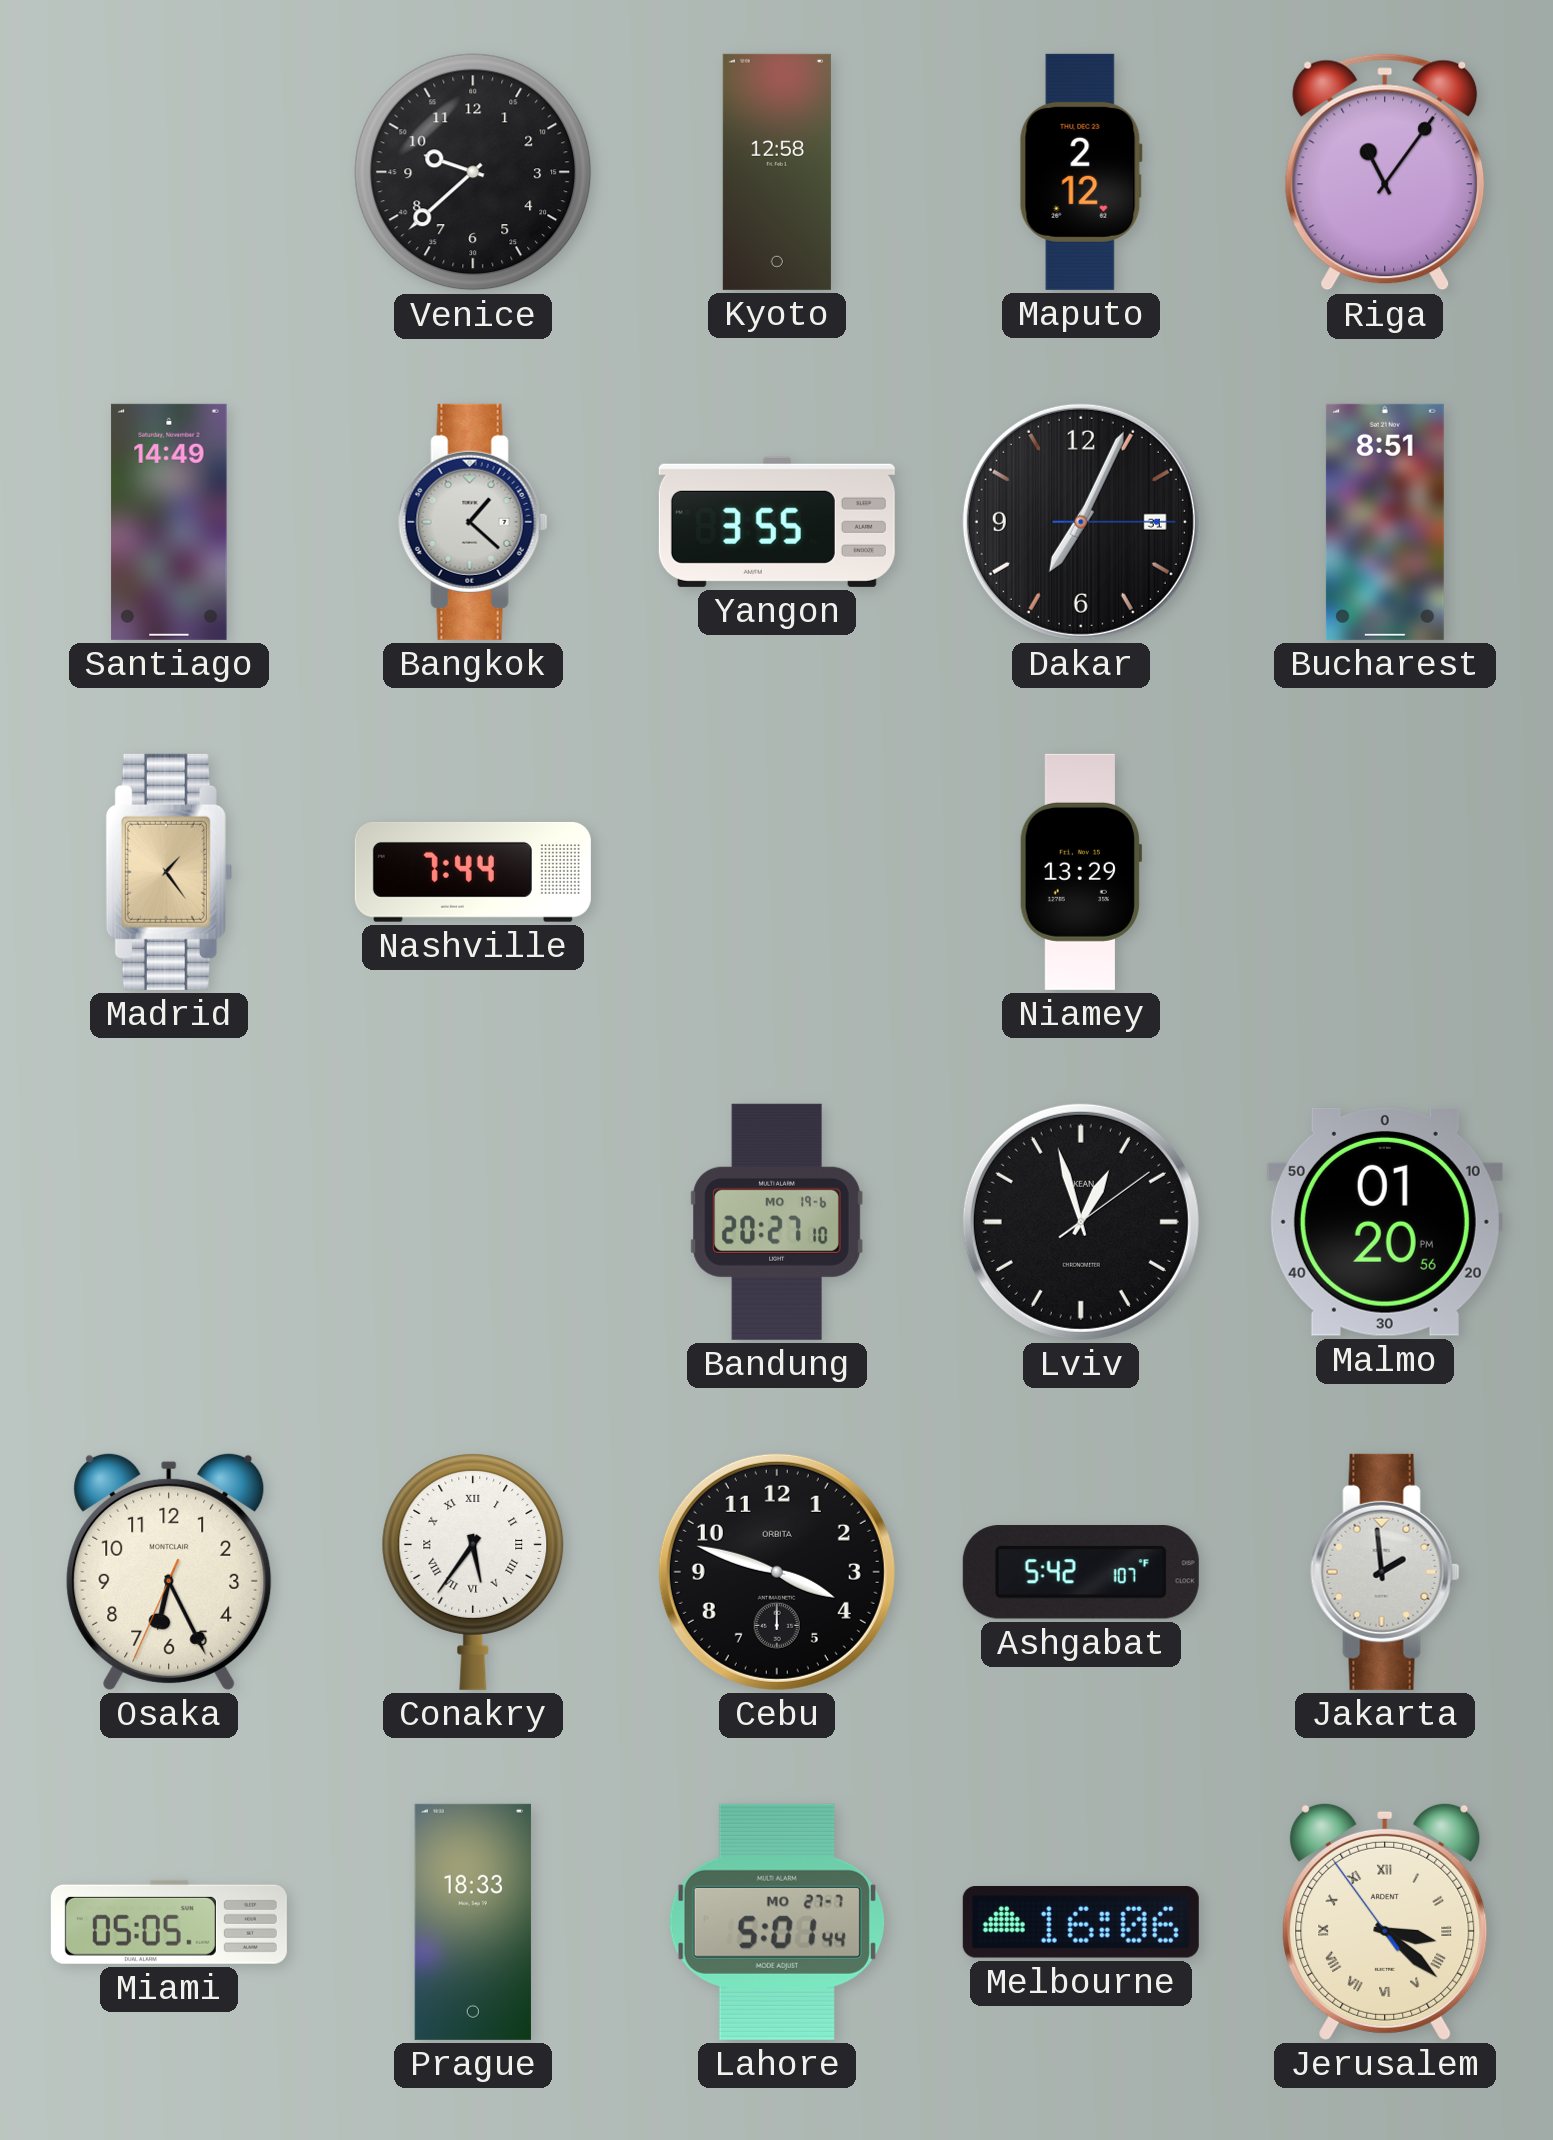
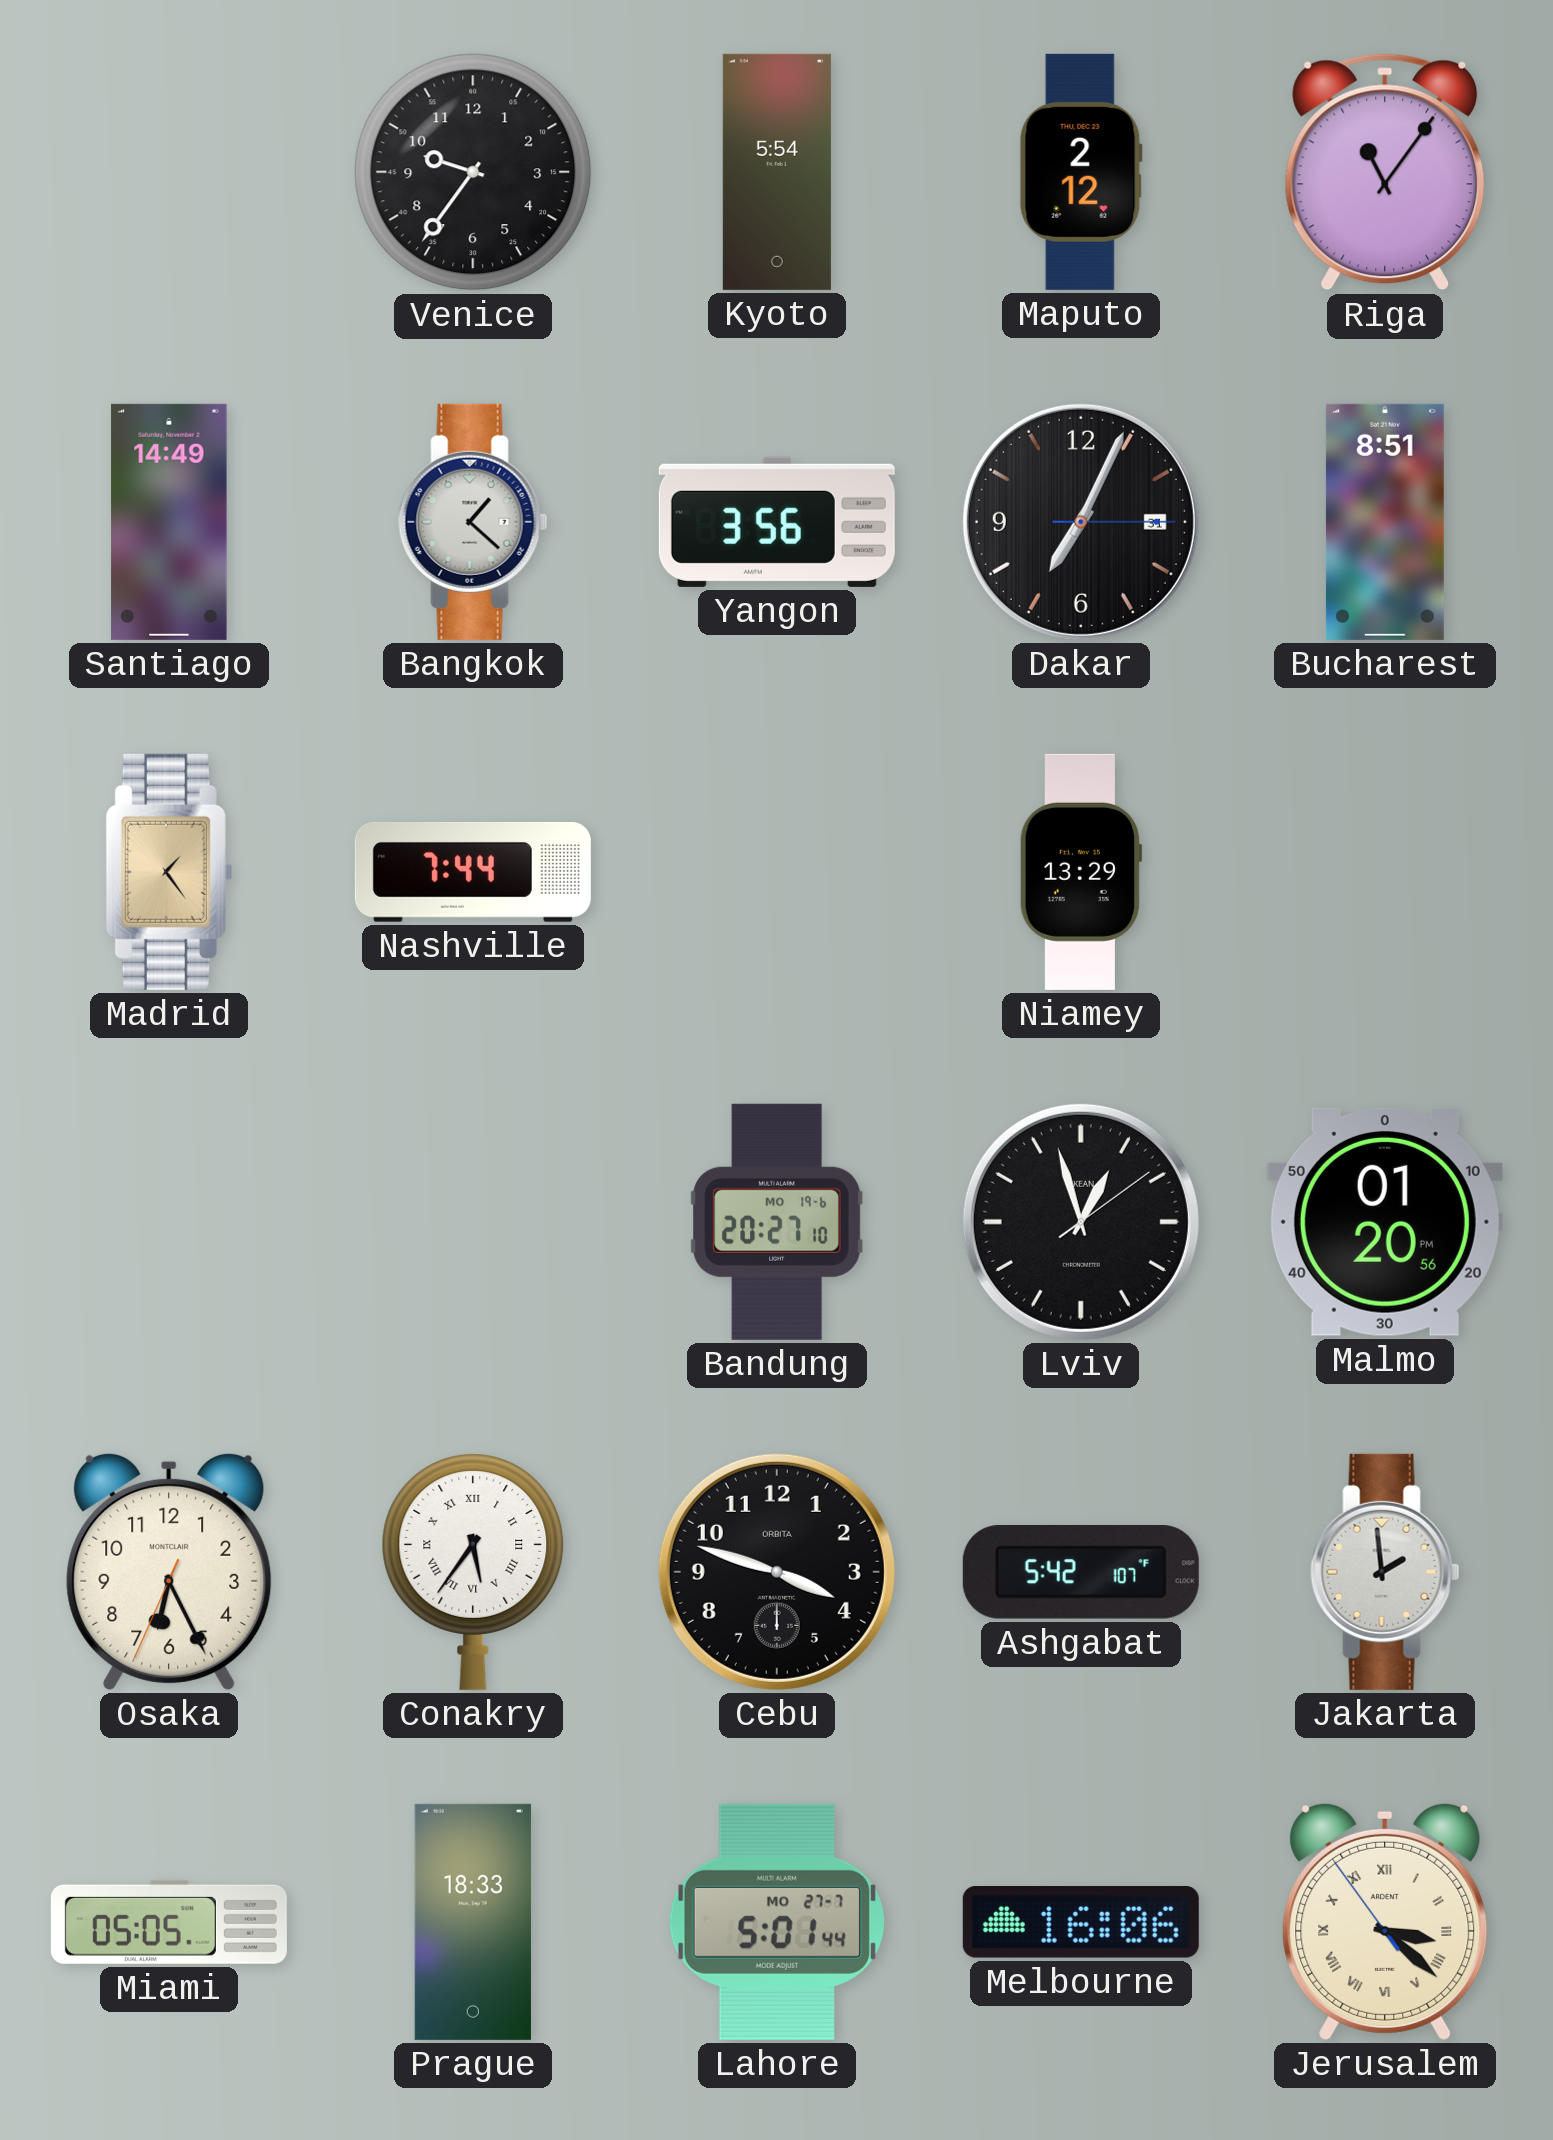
Venice: 9:38 -> 9:36
Kyoto: 12:58 -> 5:54
Yangon: 3:55 -> 3:56
